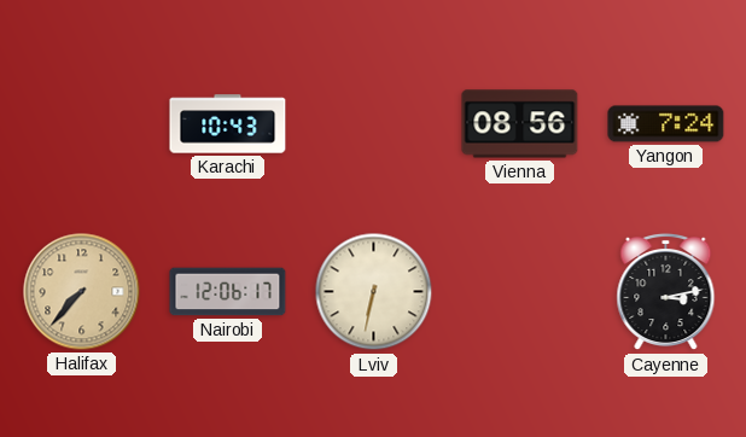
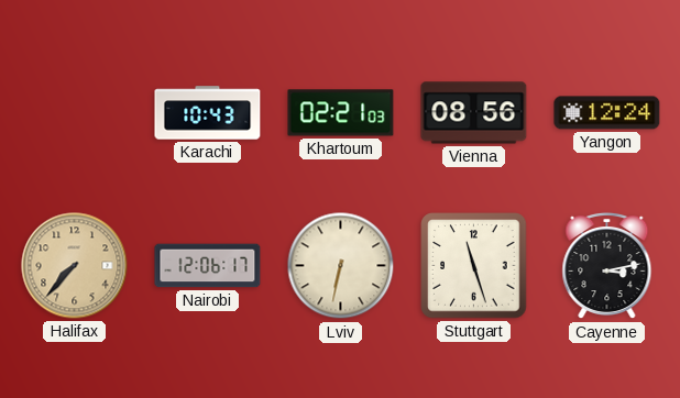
Khartoum: none -> 02:21
Yangon: 7:24 -> 12:24
Stuttgart: none -> 11:27
